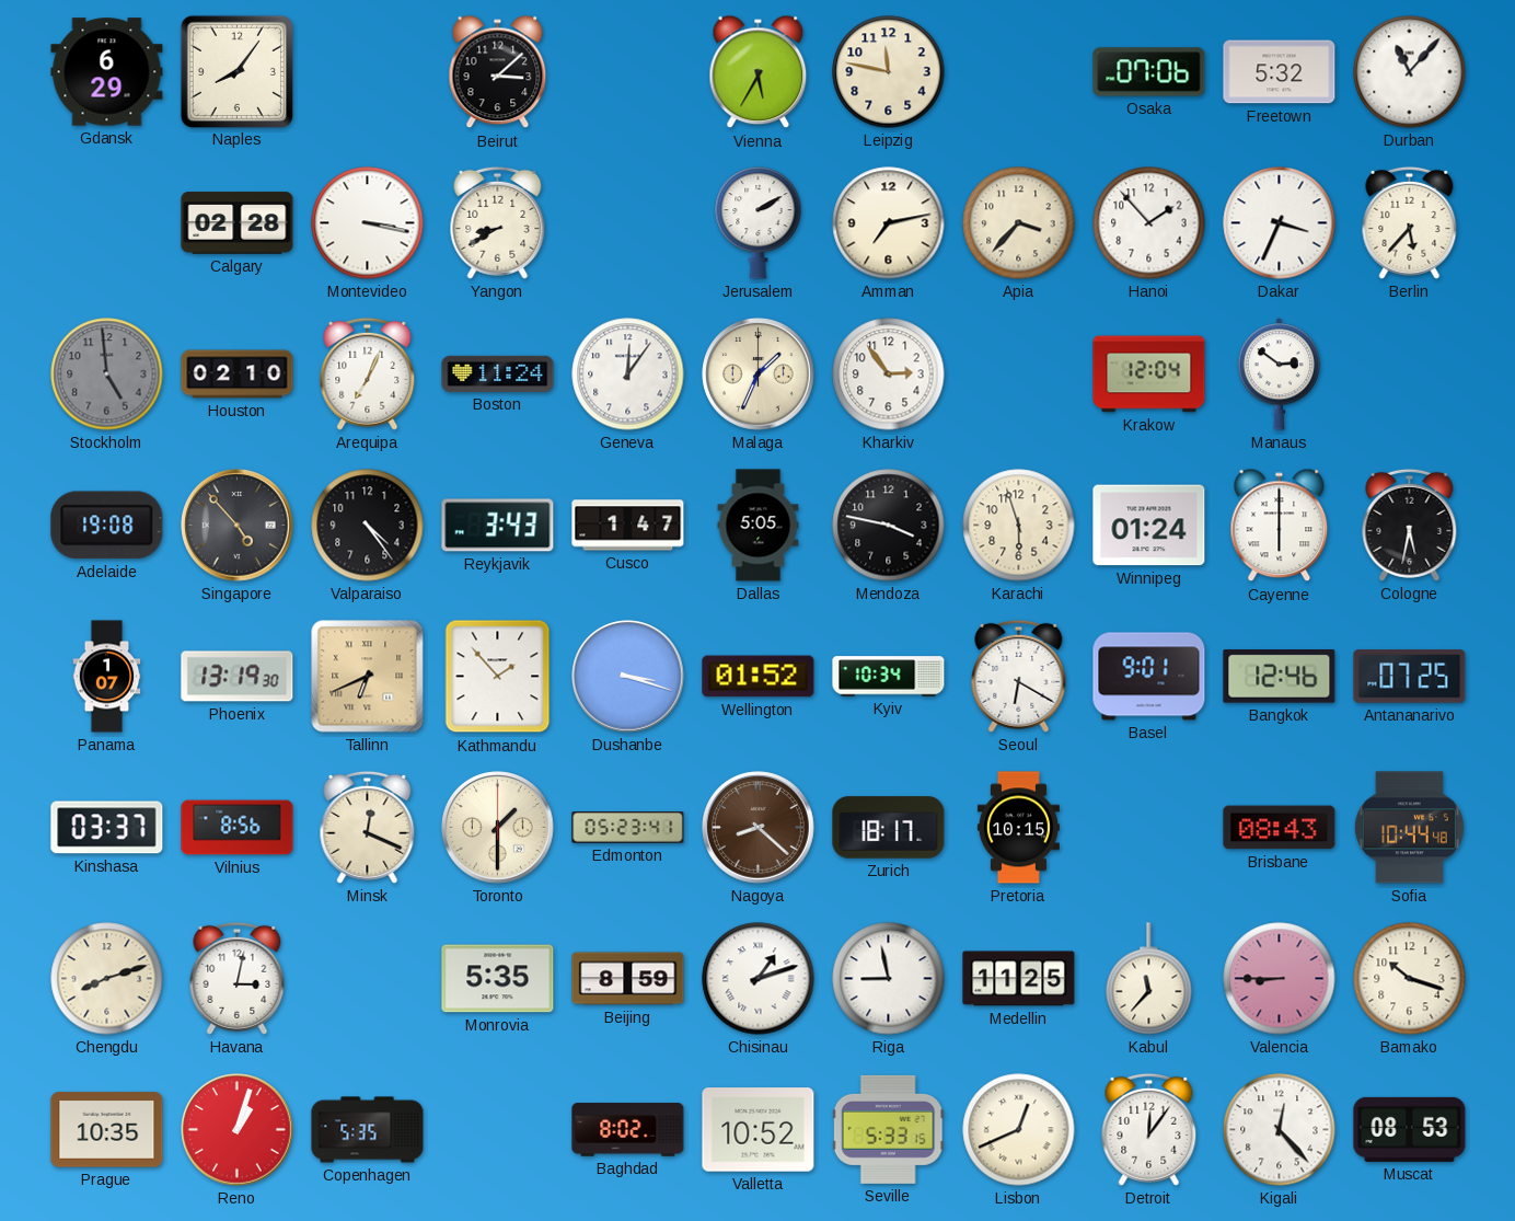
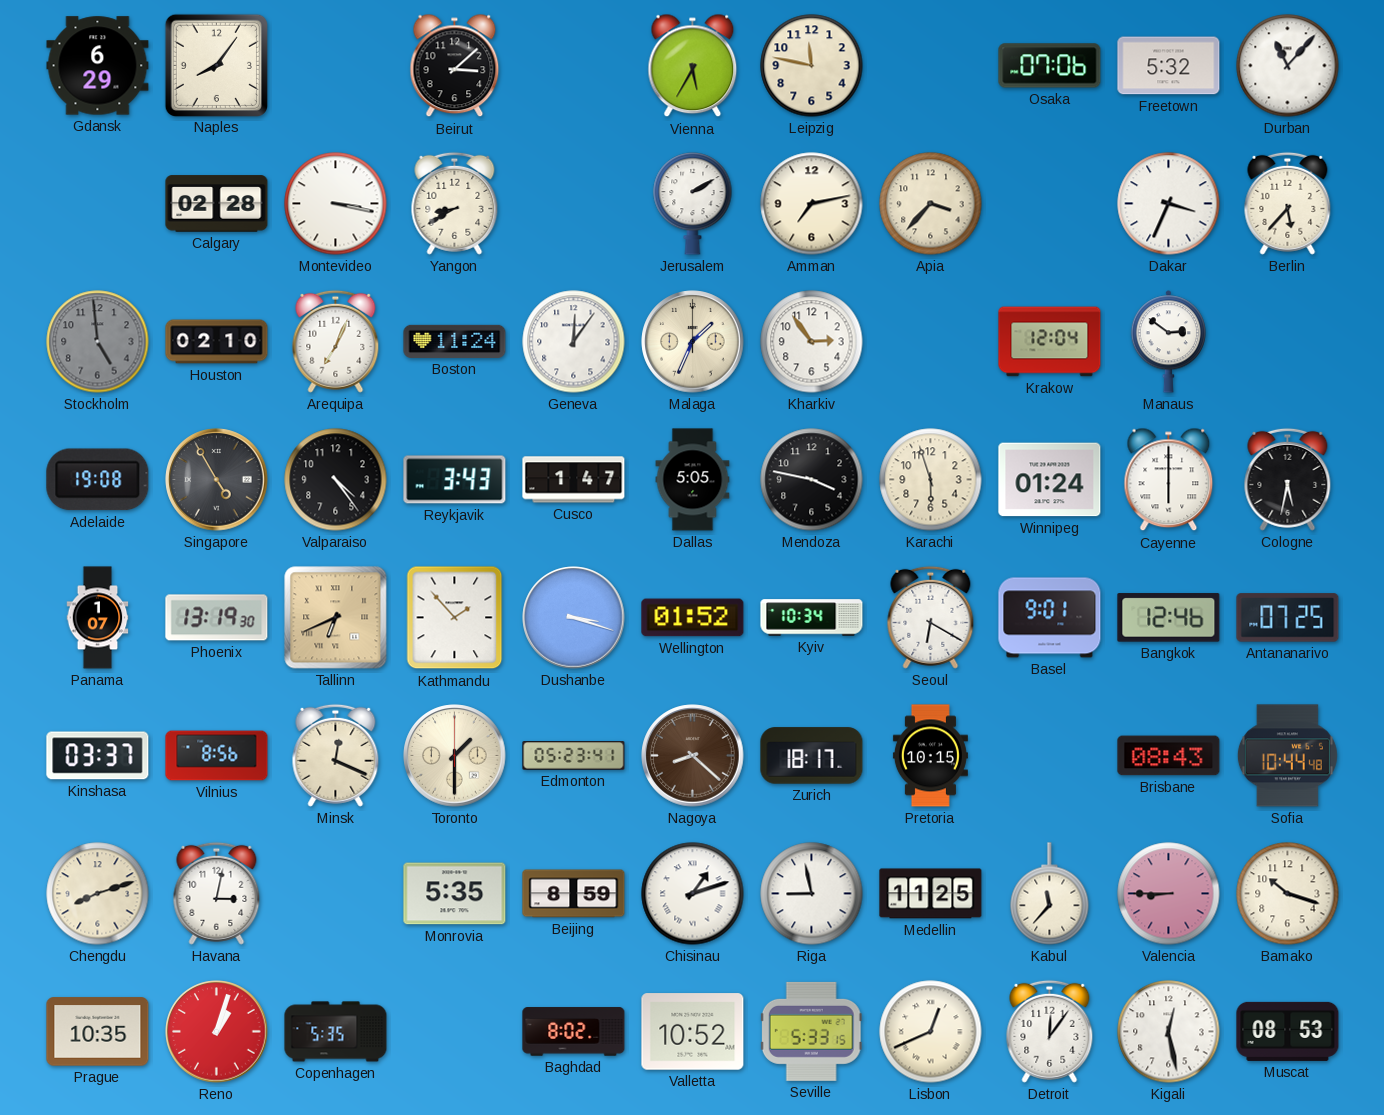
Hanoi: 1:53 -> none
Singapore: 4:53 -> 4:55
Kigali: 12:23 -> 12:28
